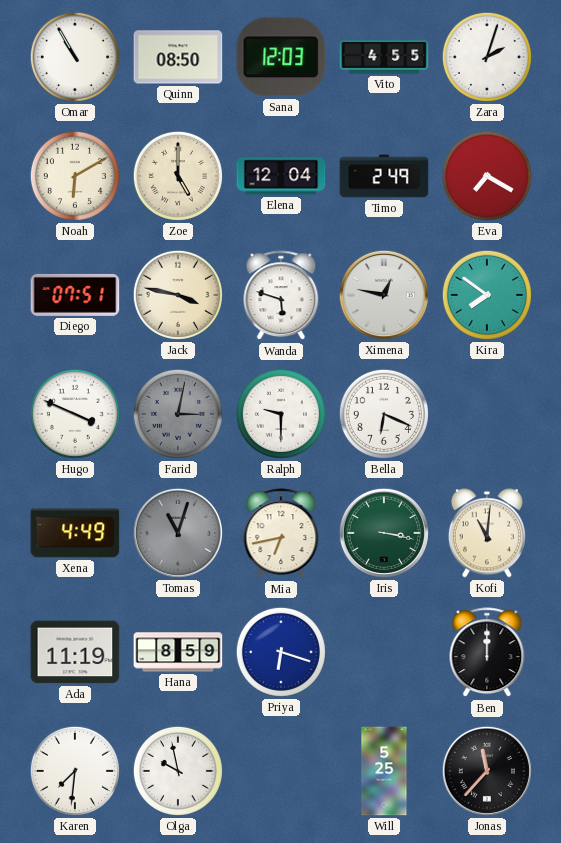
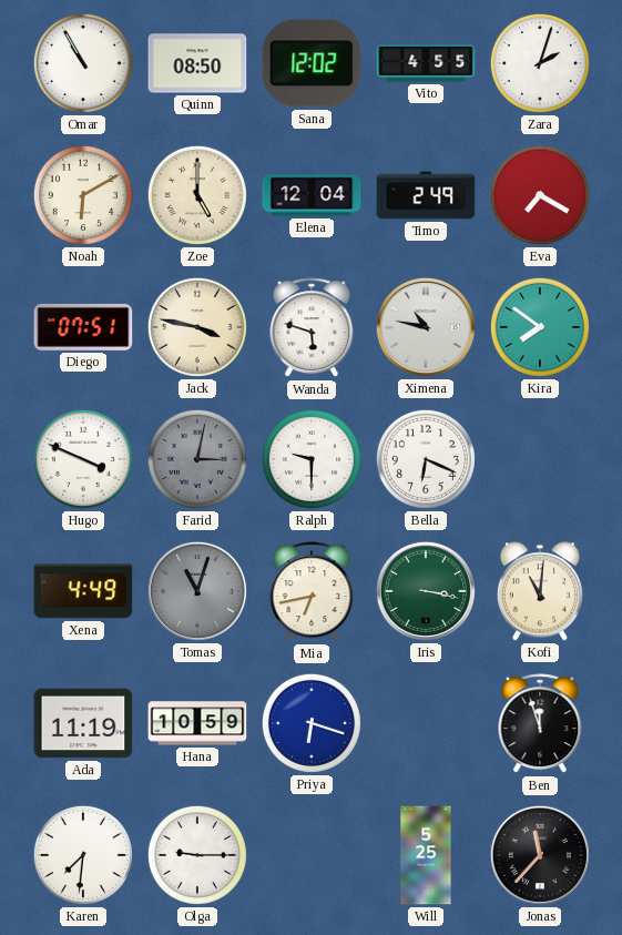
Sana: 12:03 -> 12:02
Ximena: 12:47 -> 10:47
Hana: 8:59 -> 10:59
Ben: 12:00 -> 11:57
Olga: 9:58 -> 9:15
